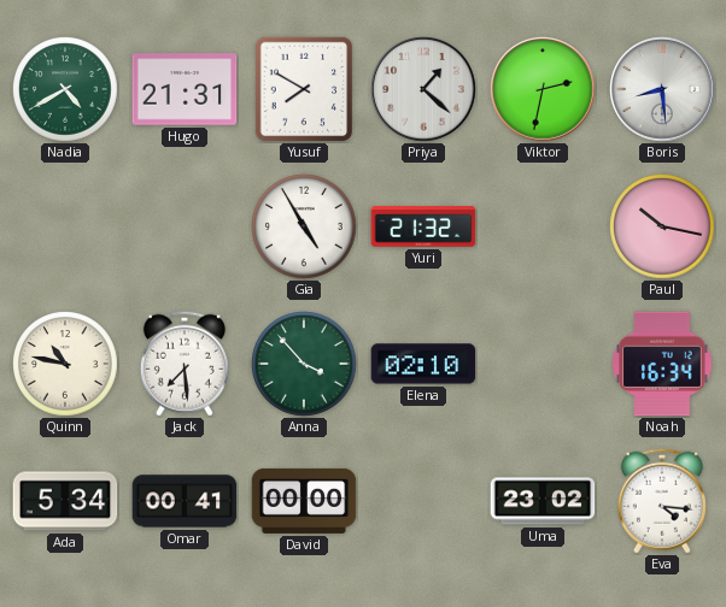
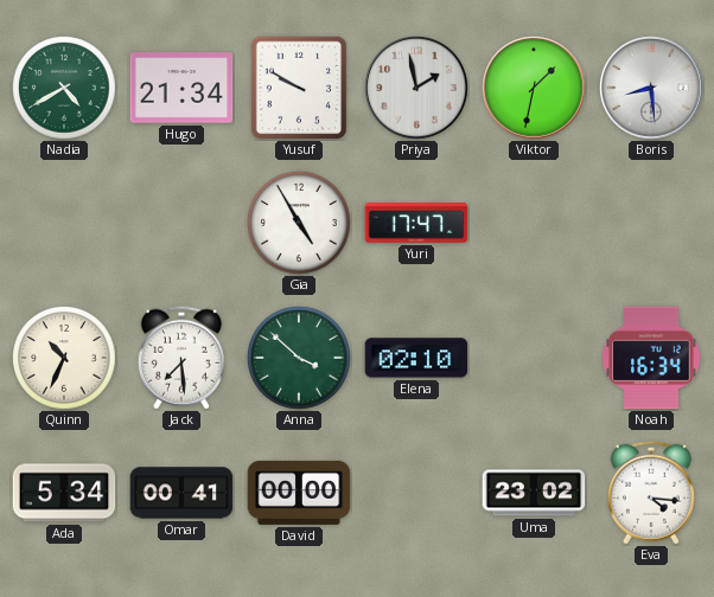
Hugo: 21:31 -> 21:34
Yusuf: 7:50 -> 9:50
Priya: 1:22 -> 1:58
Viktor: 2:32 -> 1:32
Yuri: 21:32 -> 17:47
Paul: 10:17 -> none
Quinn: 10:47 -> 10:34
Anna: 3:53 -> 3:52
